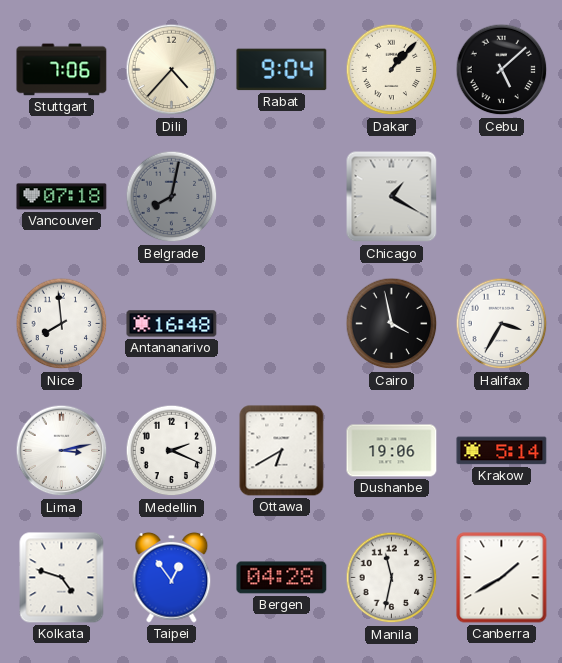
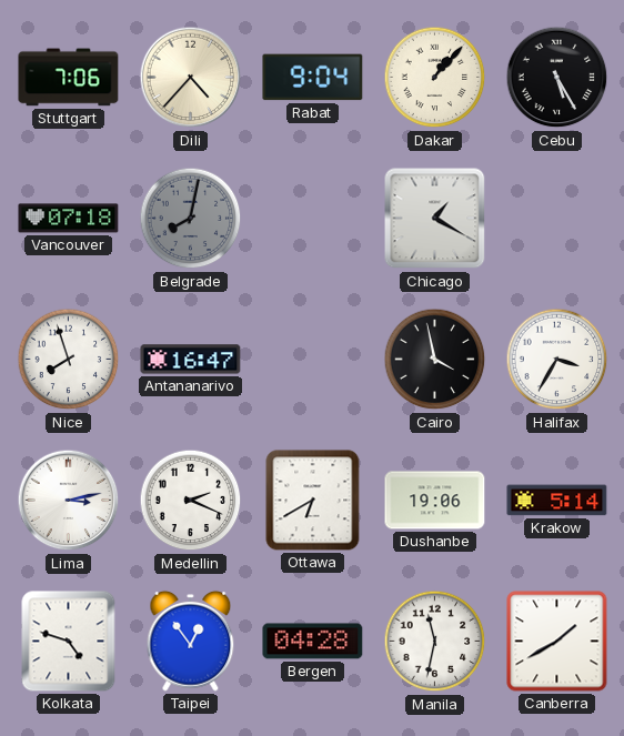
Cebu: 5:08 -> 5:25
Nice: 7:59 -> 7:57
Antananarivo: 16:48 -> 16:47
